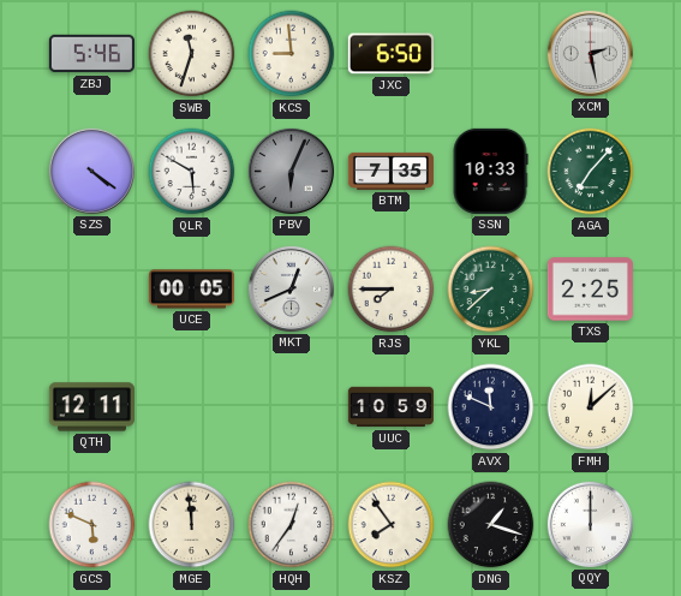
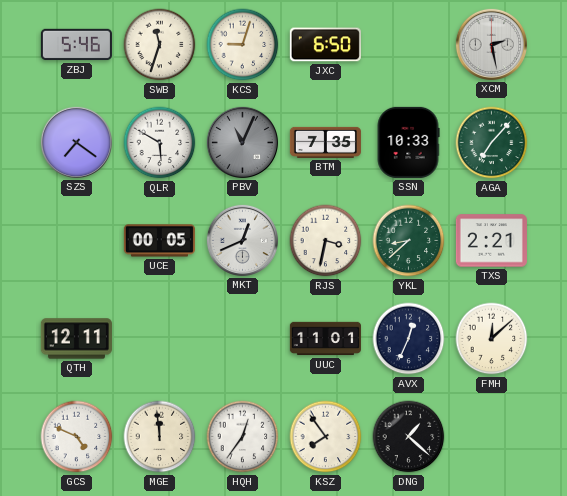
KCS: 8:59 -> 9:03
SZS: 4:21 -> 7:21
PBV: 6:04 -> 11:04
RJS: 7:45 -> 3:32
TXS: 2:25 -> 2:21
UUC: 10:59 -> 11:01
AVX: 11:49 -> 12:34
GCS: 5:49 -> 4:49
DNG: 1:18 -> 1:22
QQY: 12:00 -> none
